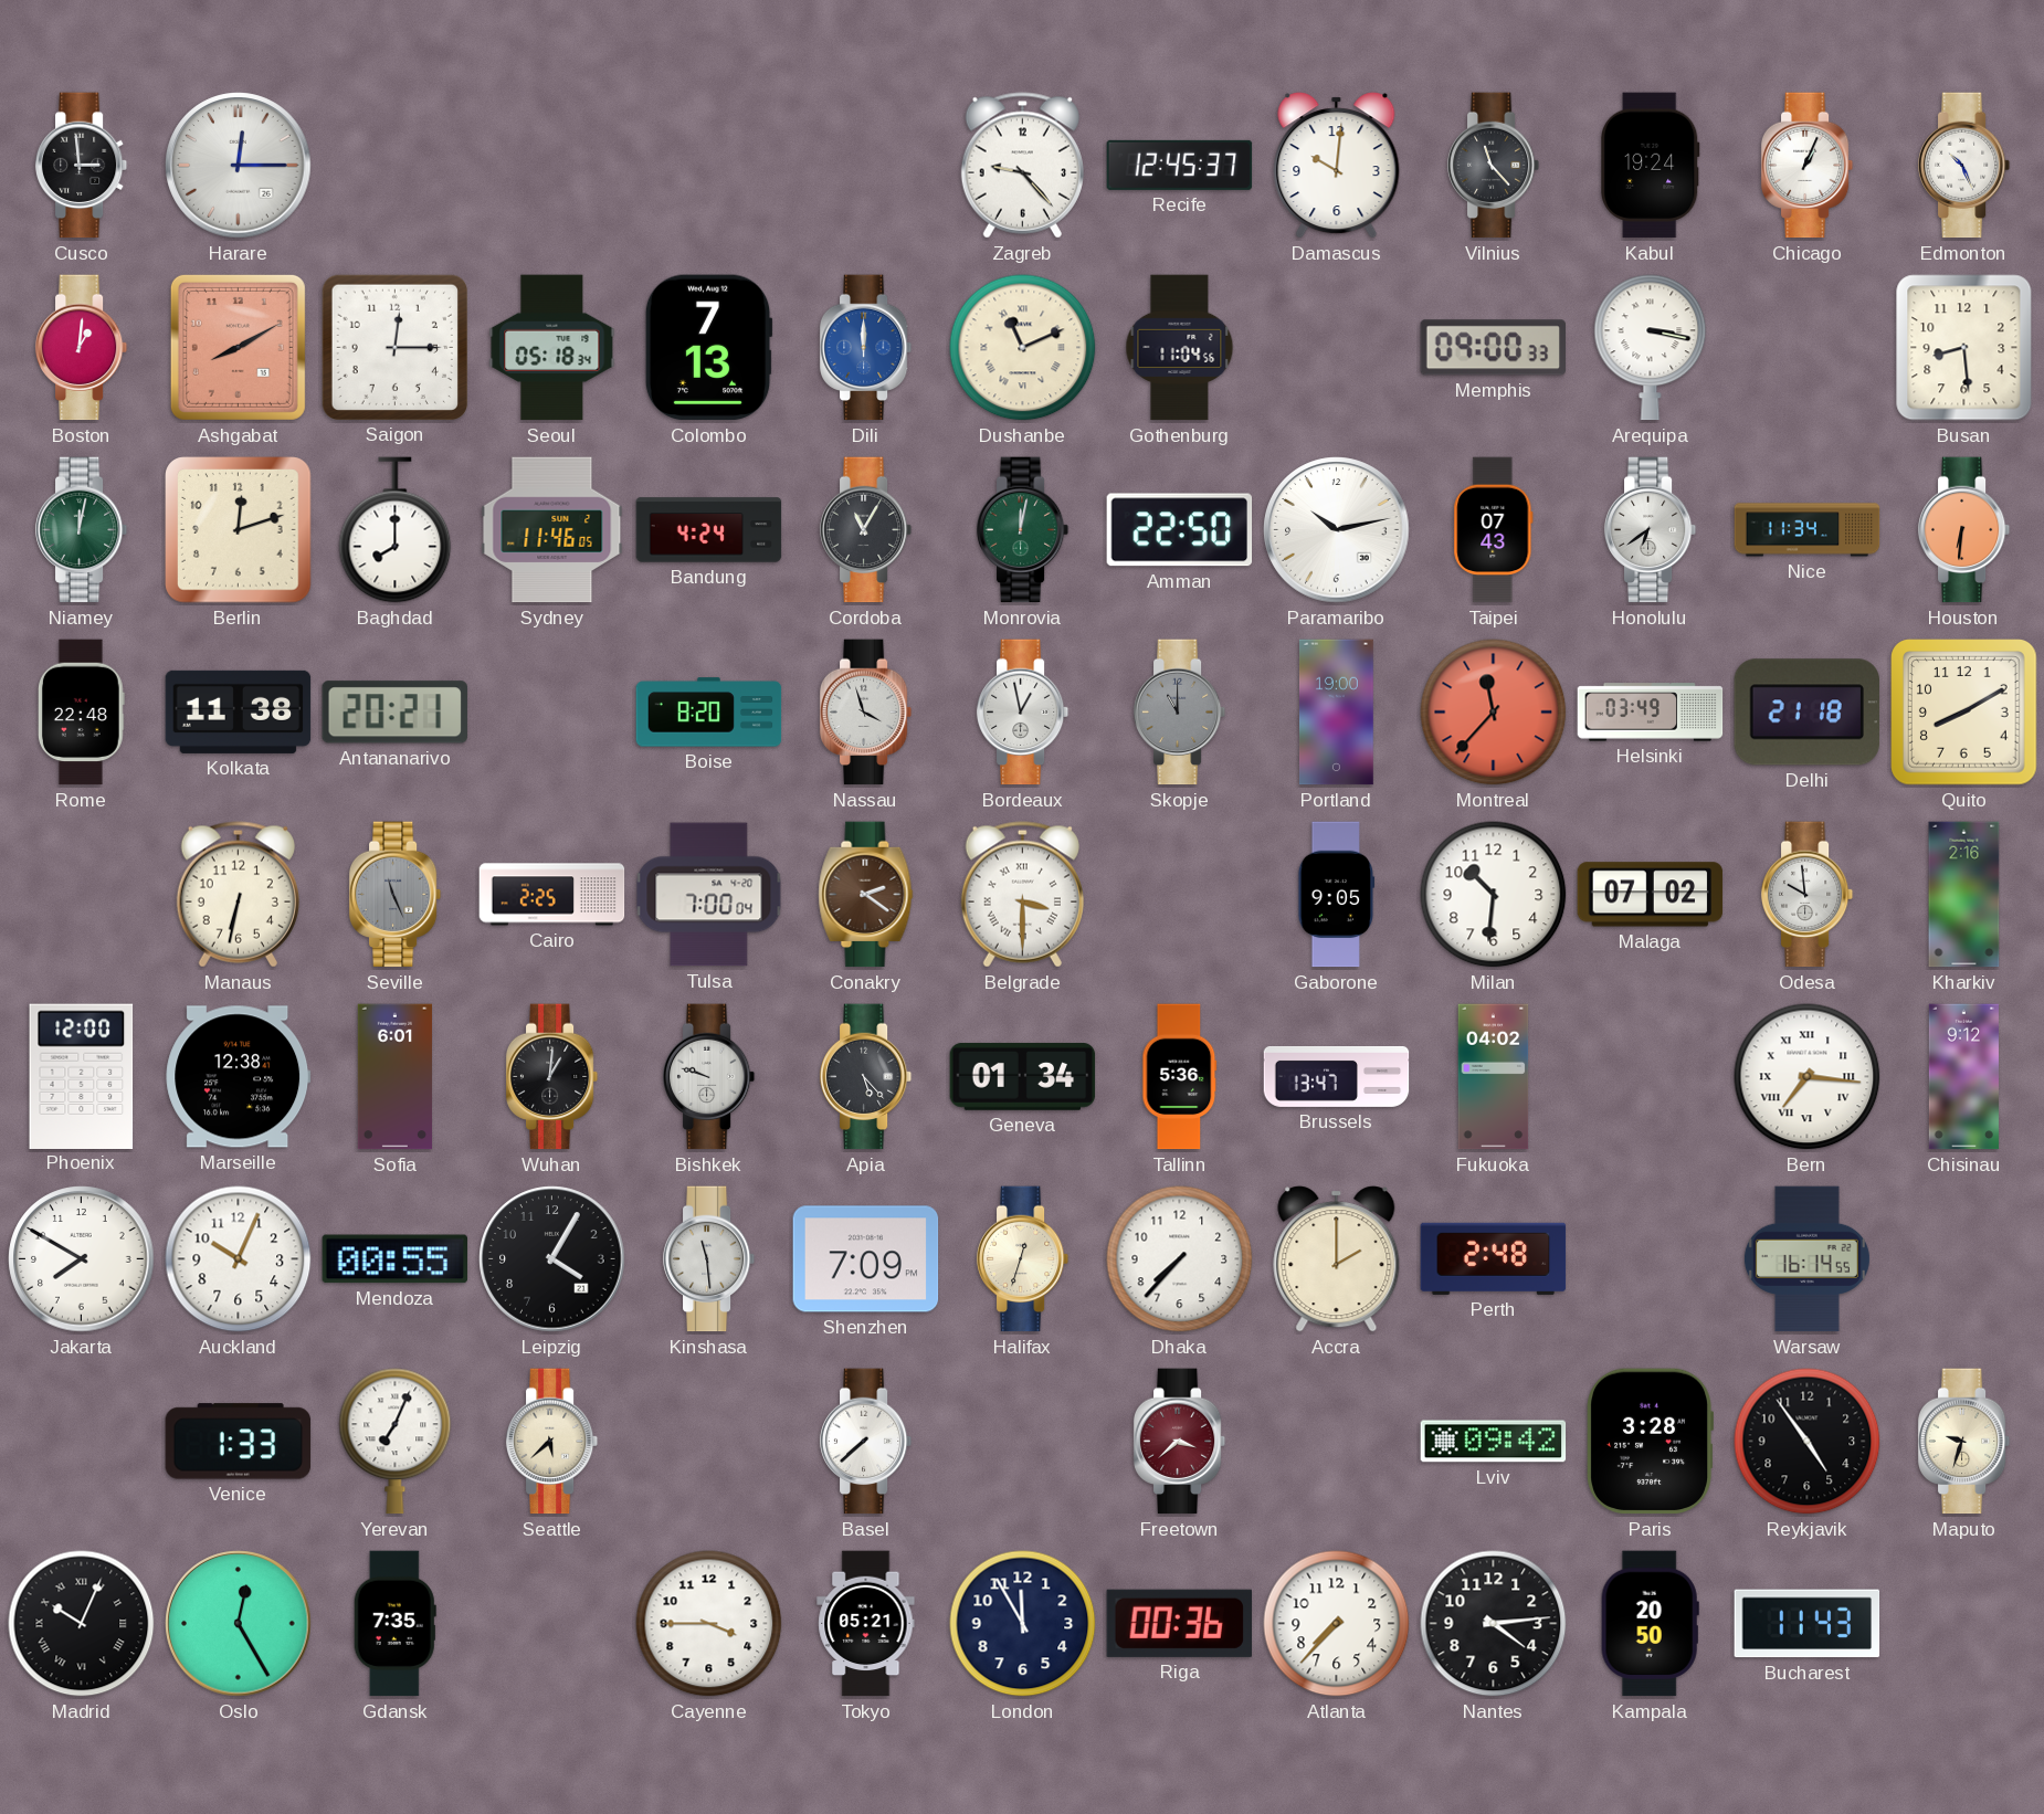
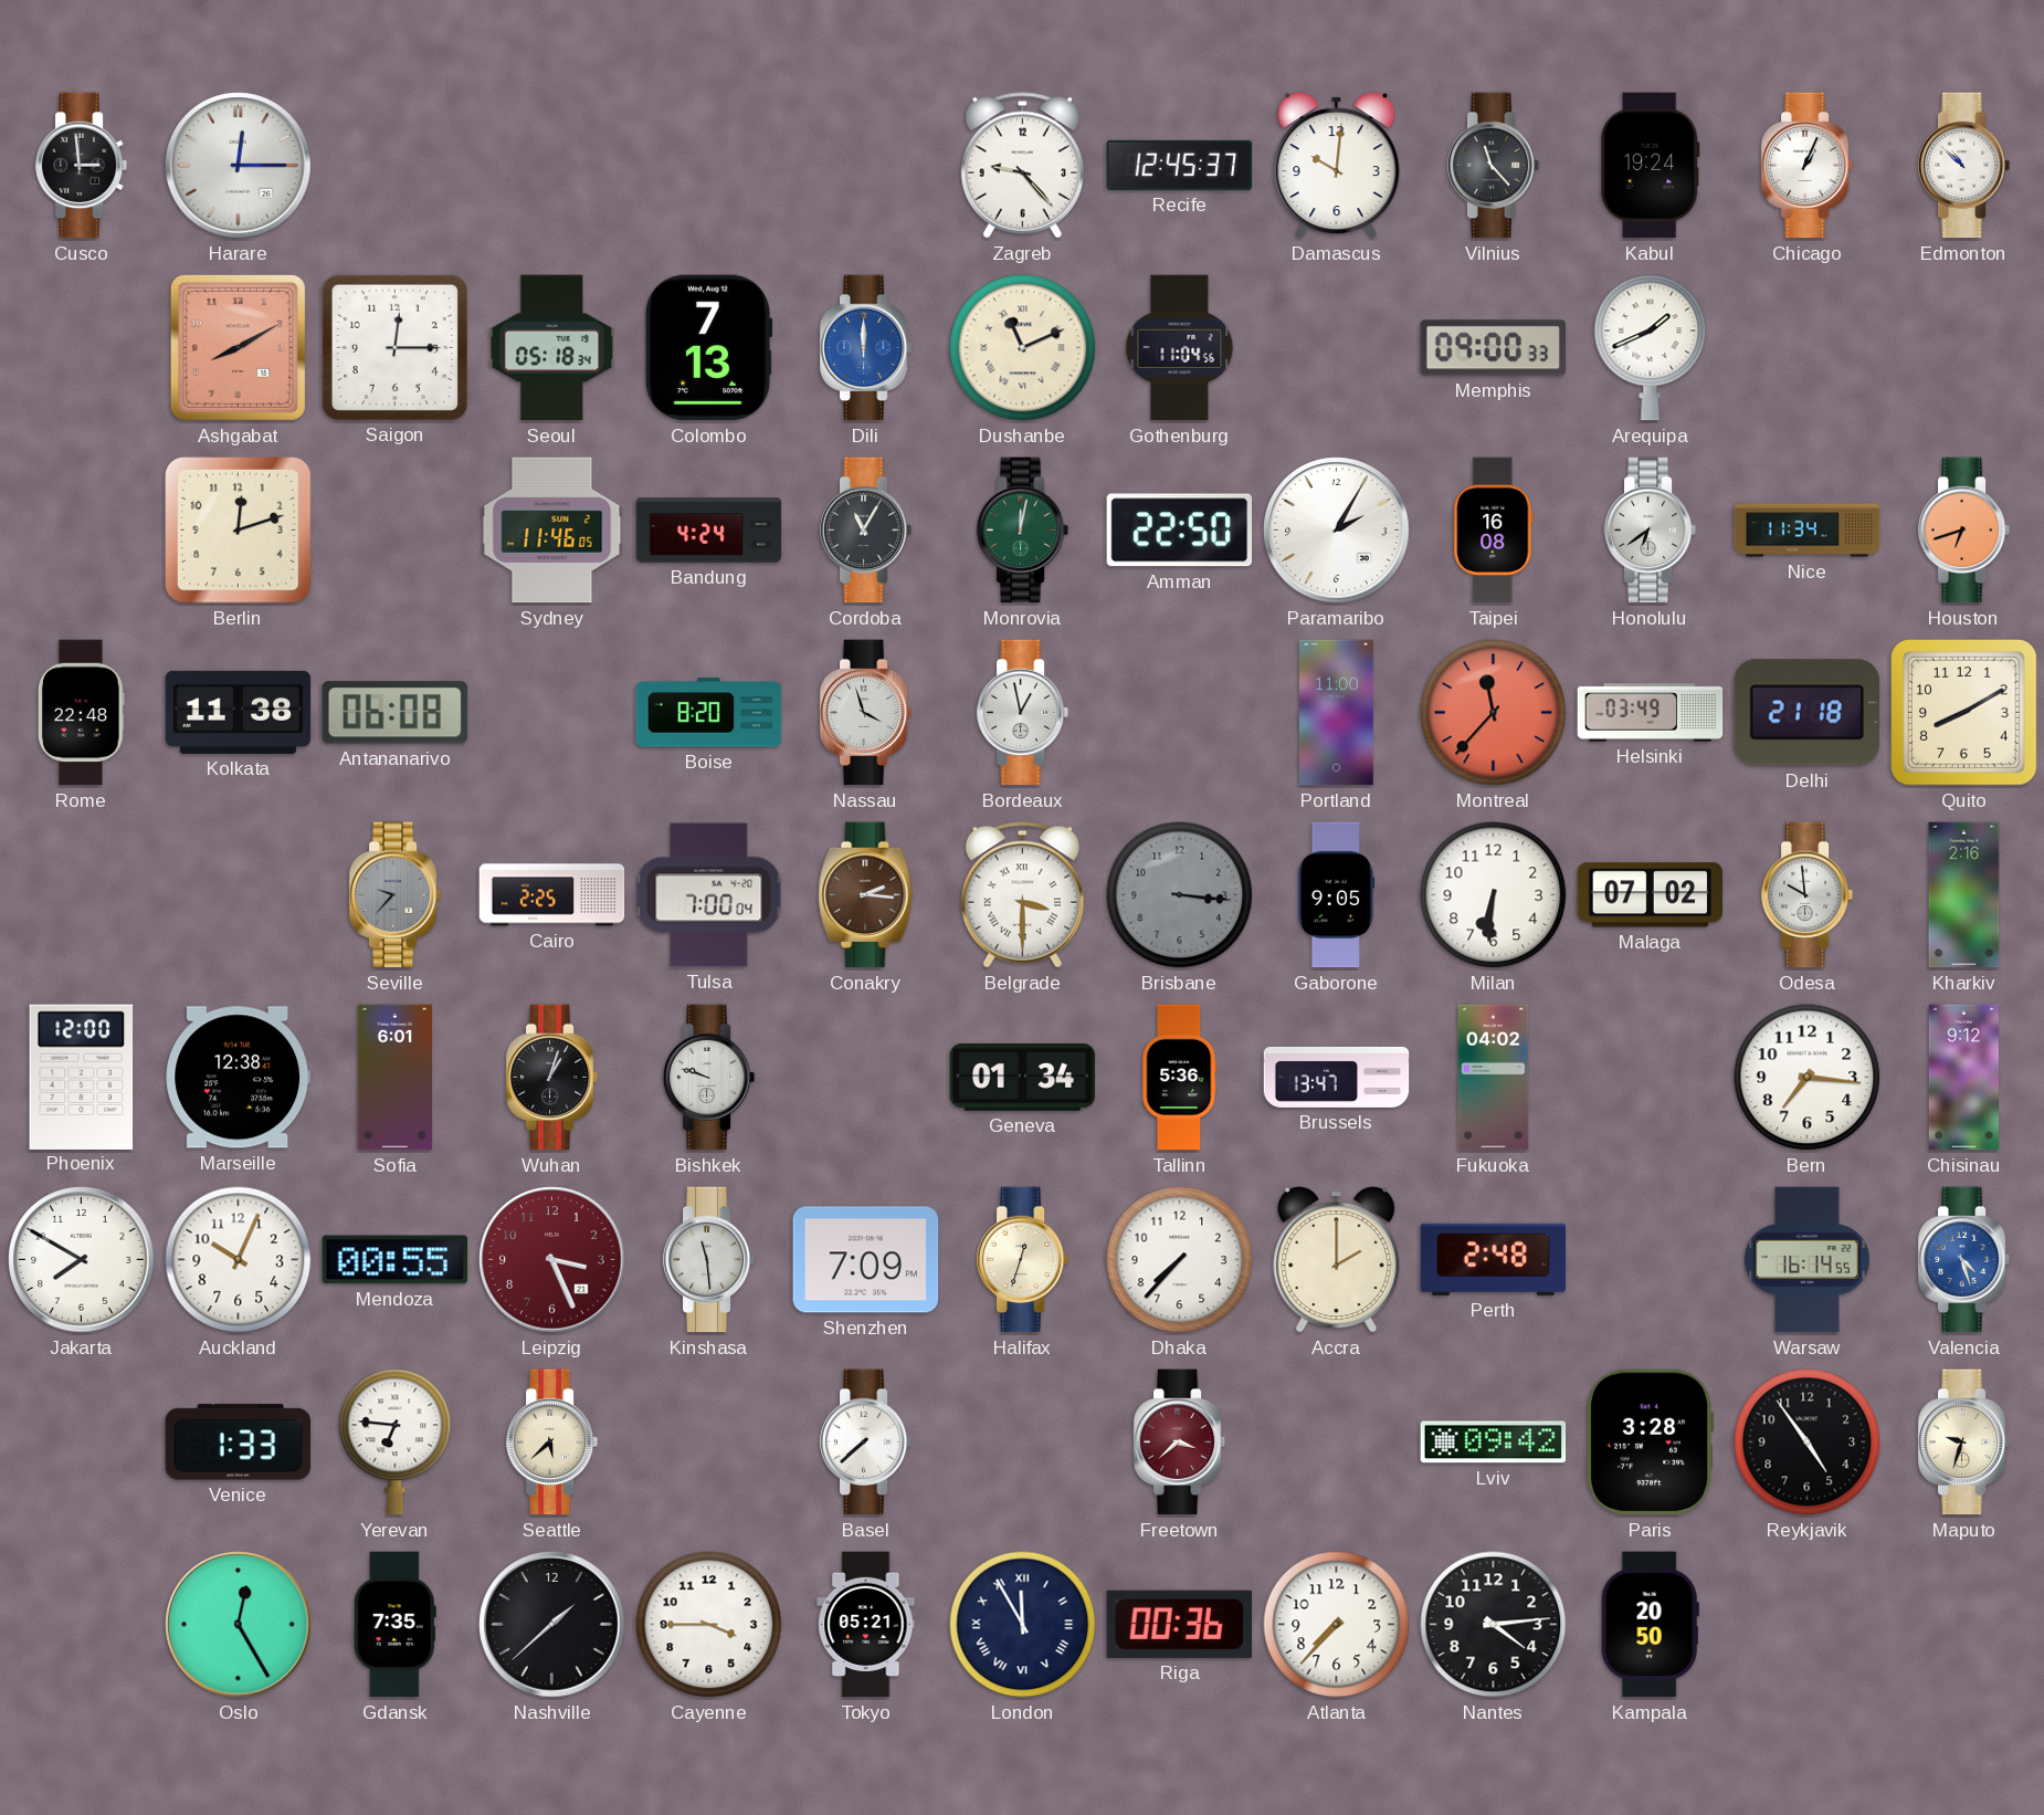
Edmonton: 10:26 -> 10:52
Boston: 1:01 -> none
Arequipa: 3:17 -> 1:41
Busan: 8:29 -> none
Niamey: 12:02 -> none
Baghdad: 8:00 -> none
Paramaribo: 10:13 -> 2:05
Taipei: 07:43 -> 16:08
Houston: 6:31 -> 6:42
Antananarivo: 20:21 -> 06:08
Skopje: 11:00 -> none
Portland: 19:00 -> 11:00
Manaus: 6:32 -> none
Seville: 11:26 -> 9:37
Conakry: 2:21 -> 2:16
Brisbane: none -> 3:16
Milan: 10:31 -> 6:31
Wuhan: 1:01 -> 1:03
Apia: 5:23 -> none
Bern numerals: Roman -> Arabic
Leipzig: 4:05 -> 3:26
Leipzig dial: black -> burgundy
Valencia: none -> 4:27
Yerevan: 7:04 -> 6:46
Madrid: 10:04 -> none
Nashville: none -> 1:38
London numerals: Arabic -> Roman
Bucharest: 11:43 -> none
